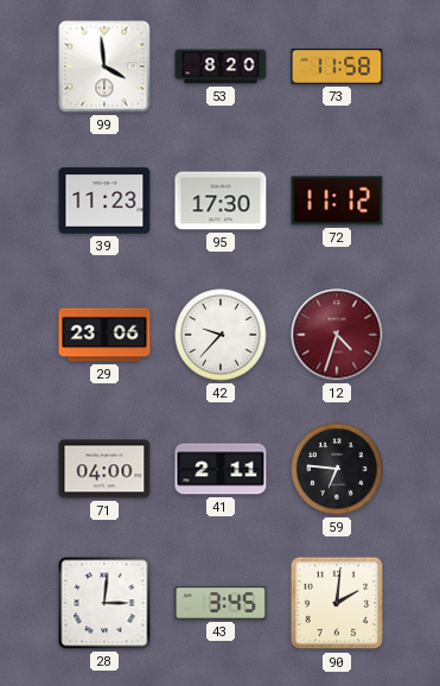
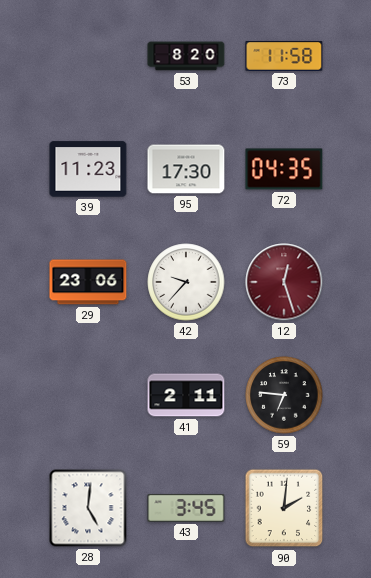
99: 3:59 -> none
72: 11:12 -> 04:35
12: 4:33 -> 12:27
71: 04:00 -> none
28: 3:01 -> 5:01
